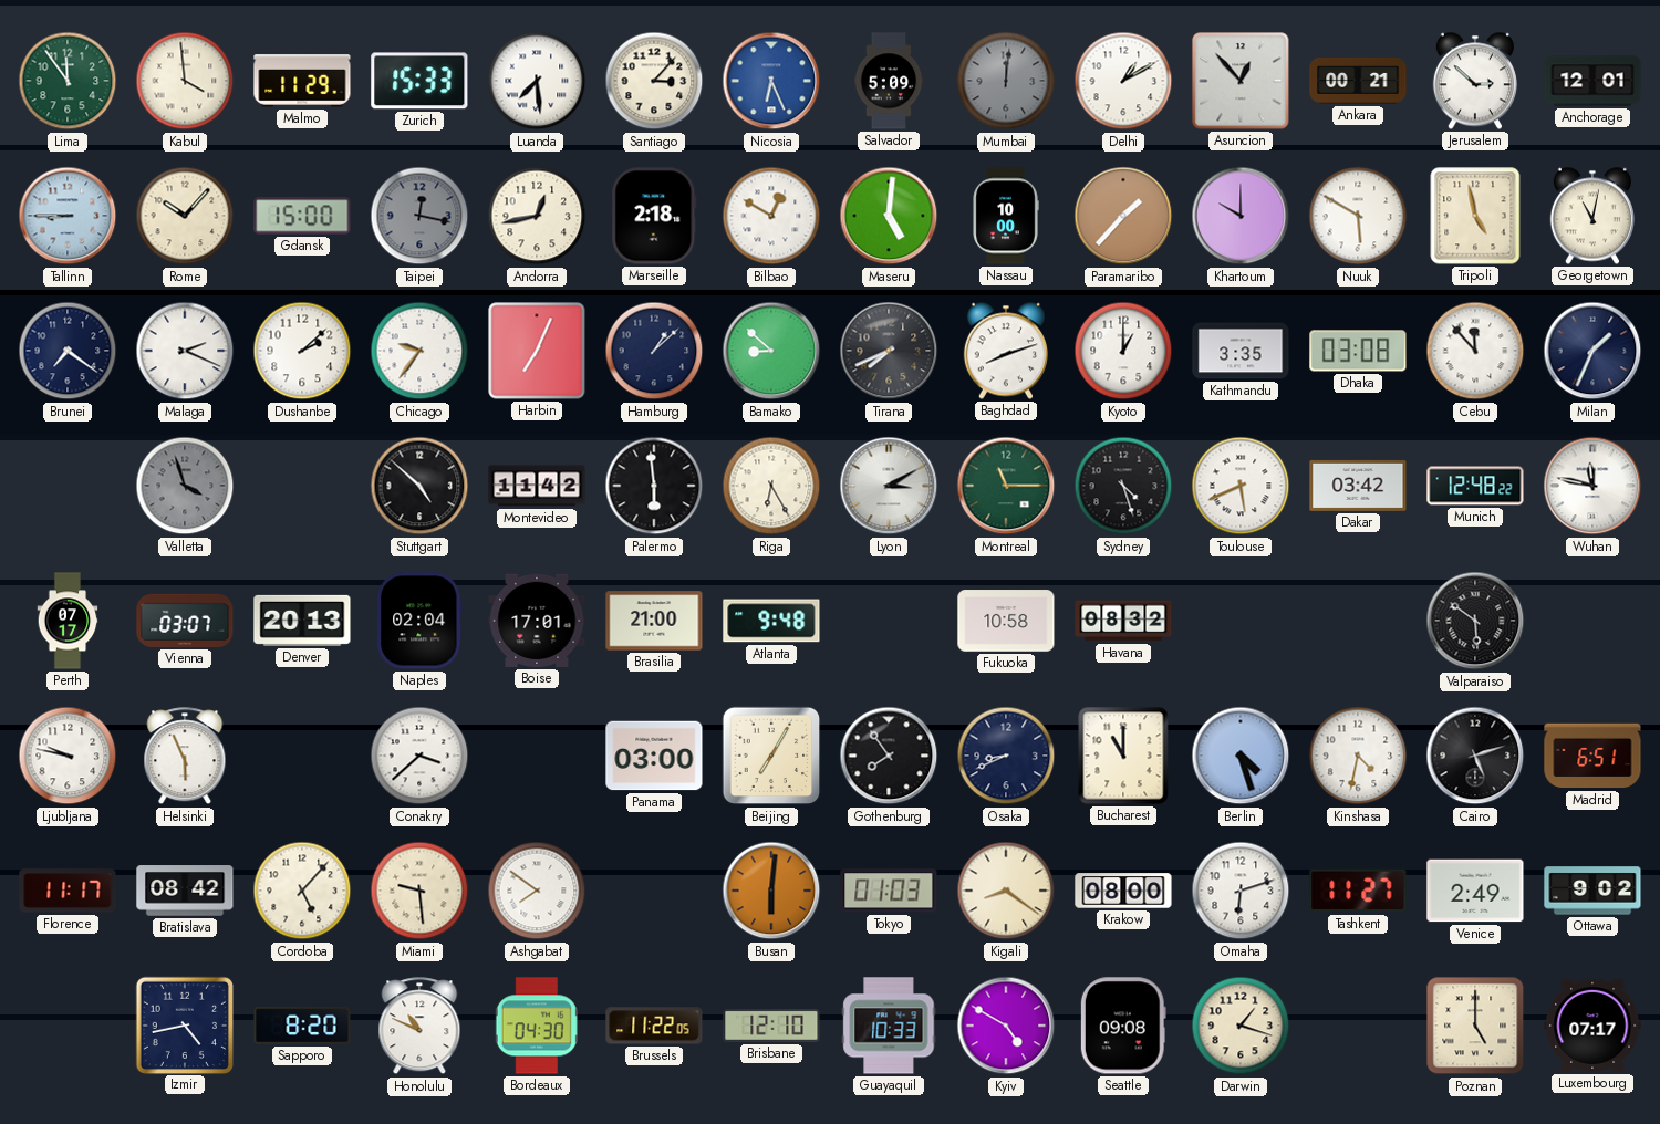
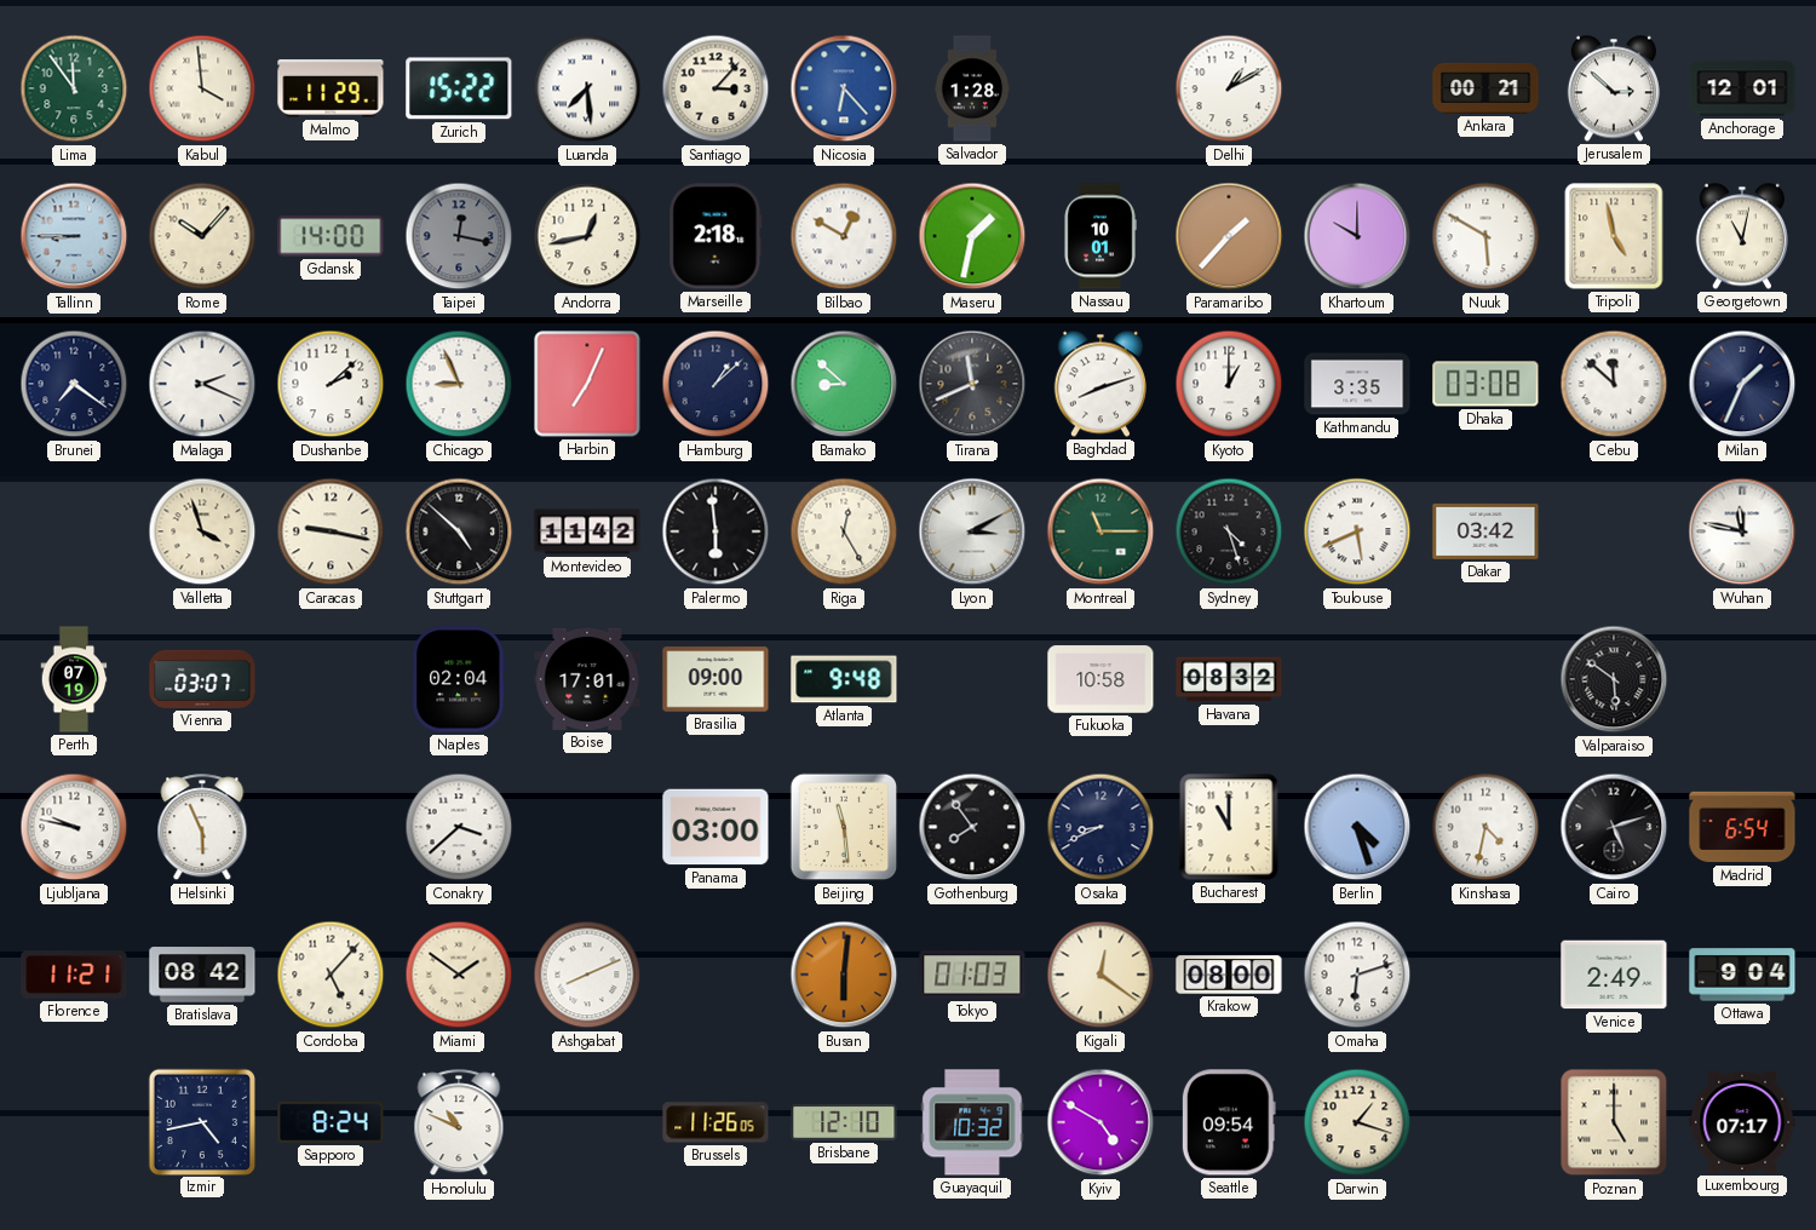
Zurich: 15:33 -> 15:22
Nicosia: 6:26 -> 6:23
Salvador: 5:09 -> 1:28
Mumbai: 12:01 -> none
Asuncion: 12:53 -> none
Gdansk: 15:00 -> 14:00
Maseru: 5:01 -> 1:32
Nassau: 10:00 -> 10:01
Chicago: 9:36 -> 8:56
Tirana: 7:41 -> 11:41
Cebu: 11:53 -> 11:52
Valletta dial: grey -> cream
Caracas: none -> 9:17
Riga: 6:25 -> 12:25
Munich: 12:48 -> none
Perth: 07:17 -> 07:19
Denver: 20:13 -> none
Brasilia: 21:00 -> 09:00
Beijing: 7:05 -> 11:29
Madrid: 6:51 -> 6:54
Florence: 11:17 -> 11:21
Miami: 9:29 -> 1:51
Ashgabat: 7:51 -> 8:11
Kigali: 8:21 -> 12:21
Tashkent: 11:27 -> none
Ottawa: 9:02 -> 9:04
Sapporo: 8:20 -> 8:24
Bordeaux: 04:30 -> none
Brussels: 11:22 -> 11:26
Guayaquil: 10:33 -> 10:32
Seattle: 09:08 -> 09:54
